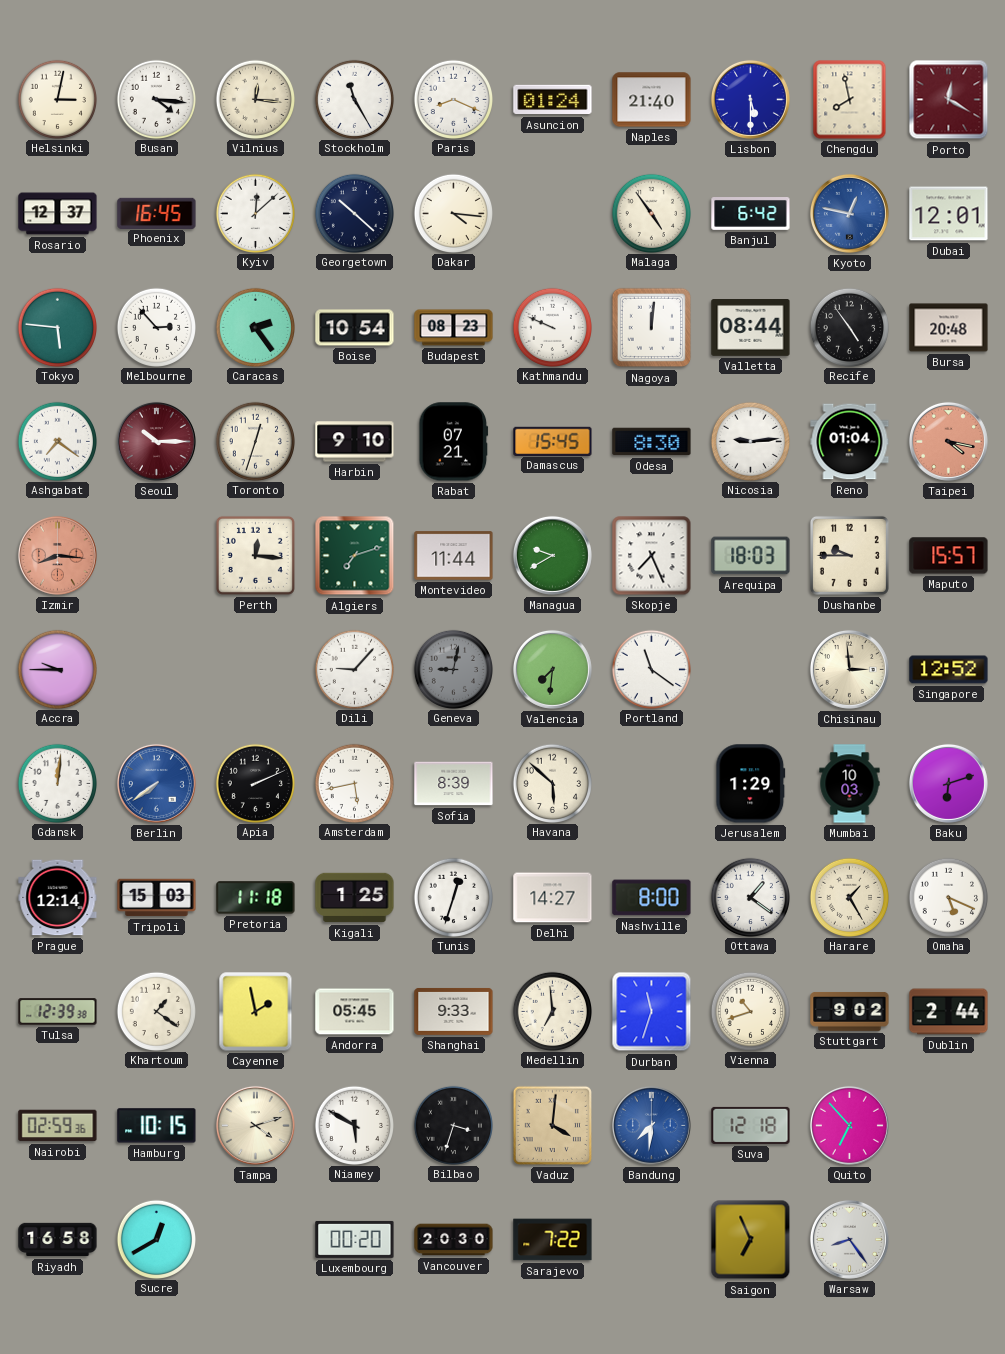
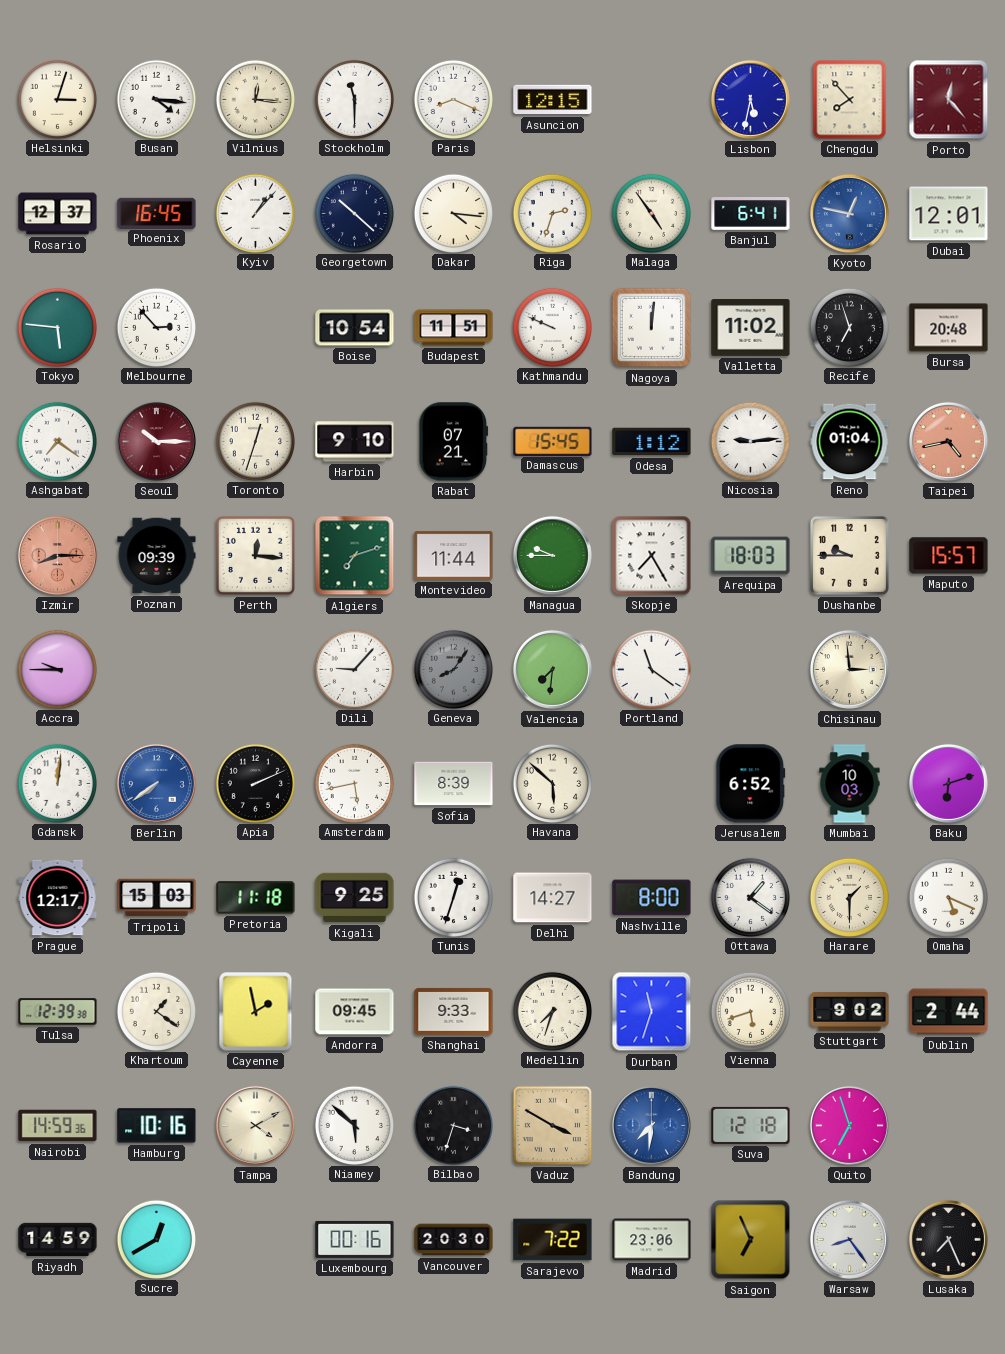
Helsinki: 3:02 -> 3:03
Stockholm: 11:25 -> 11:30
Asuncion: 01:24 -> 12:15
Naples: 21:40 -> none
Lisbon: 5:30 -> 5:32
Chengdu: 7:58 -> 7:53
Porto: 12:20 -> 12:23
Kyiv: 12:08 -> 1:07
Riga: none -> 2:33
Banjul: 6:42 -> 6:41
Caracas: 2:24 -> none
Budapest: 08:23 -> 11:51
Valletta: 08:44 -> 11:02
Recife: 4:54 -> 6:57
Odesa: 8:30 -> 1:12
Taipei: 4:17 -> 4:43
Izmir: 8:16 -> 8:15
Poznan: none -> 09:39
Managua: 9:40 -> 9:45
Skopje: 7:26 -> 7:25
Geneva: 9:02 -> 8:06
Singapore: 12:52 -> none
Jerusalem: 1:29 -> 6:52
Prague: 12:14 -> 12:17
Kigali: 1:25 -> 9:25
Harare: 1:25 -> 1:30
Andorra: 05:45 -> 09:45
Medellin: 6:59 -> 7:33
Vienna: 10:42 -> 5:42
Nairobi: 02:59 -> 14:59
Hamburg: 10:15 -> 10:16
Tampa: 4:12 -> 4:10
Niamey: 5:50 -> 5:52
Vaduz: 4:01 -> 3:50
Quito: 6:53 -> 6:57
Riyadh: 16:58 -> 14:59
Luxembourg: 00:20 -> 00:16
Madrid: none -> 23:06
Lusaka: none -> 7:26
